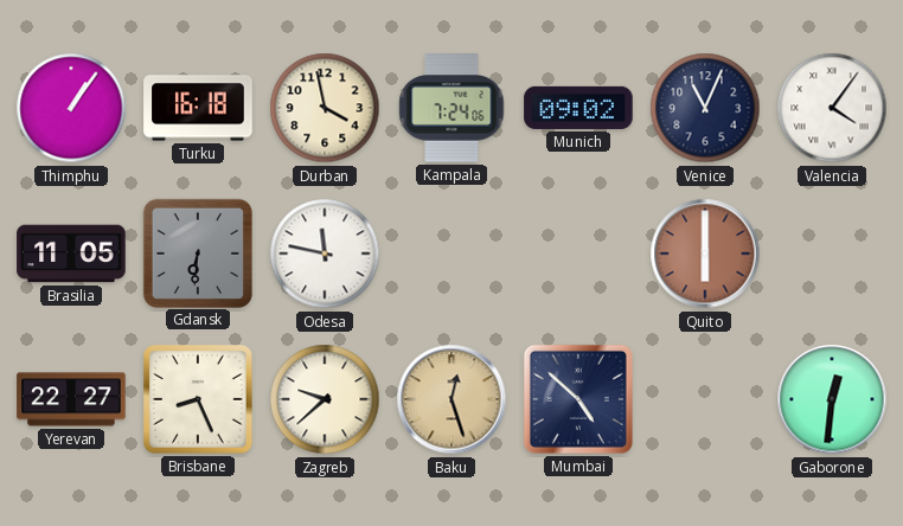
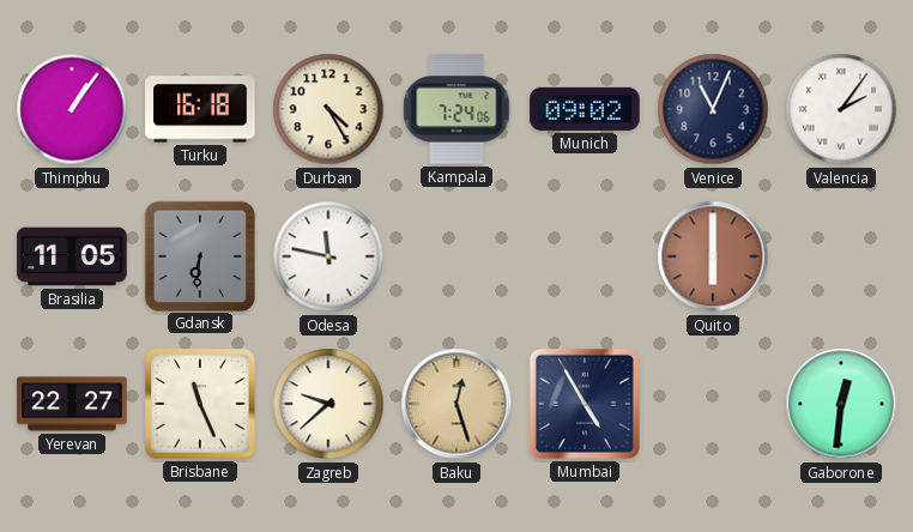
Durban: 3:58 -> 4:25
Valencia: 4:06 -> 2:06
Brisbane: 8:26 -> 11:26
Mumbai: 4:52 -> 4:55
